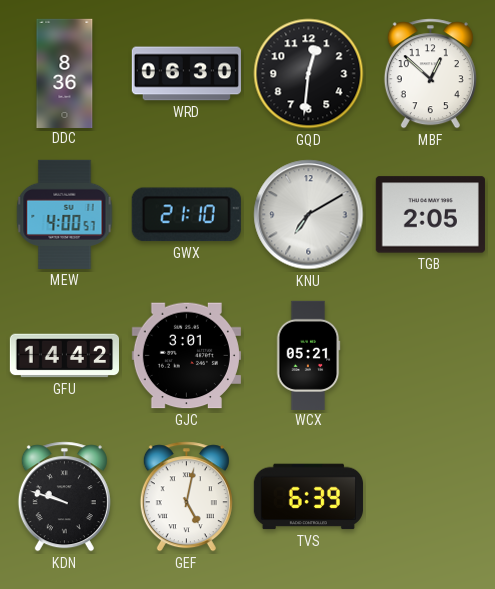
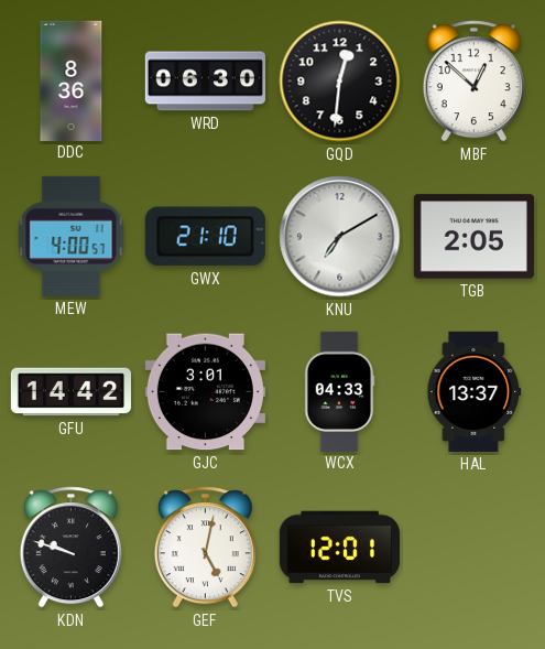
WCX: 05:21 -> 04:33
HAL: none -> 13:37
TVS: 6:39 -> 12:01
